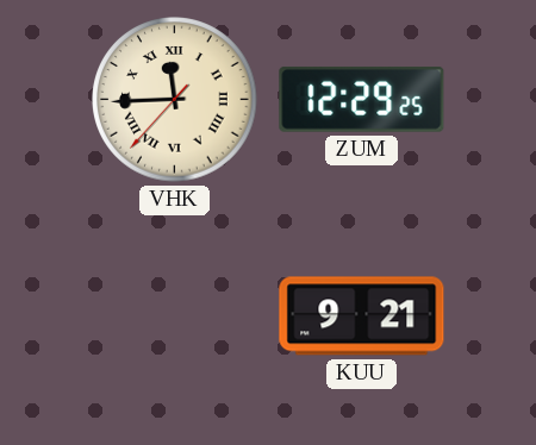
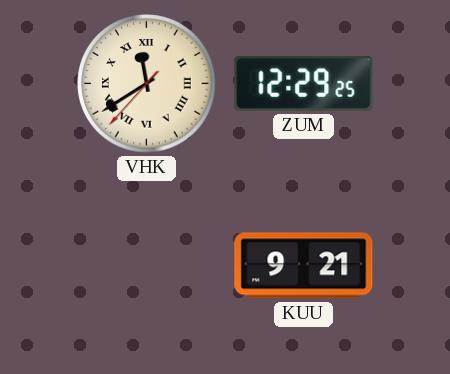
VHK: 11:44 -> 11:39
